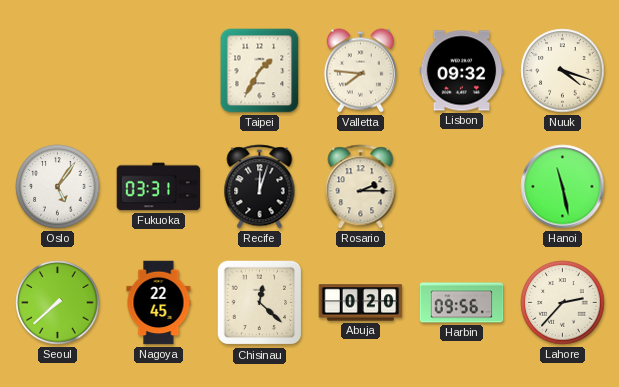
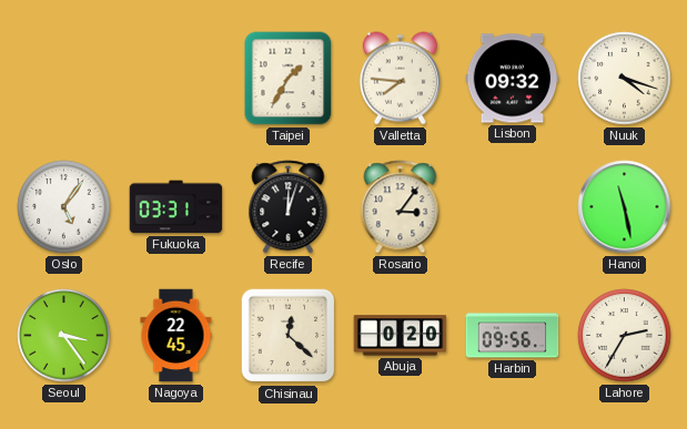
Rosario: 2:15 -> 3:06
Seoul: 7:38 -> 3:24
Lahore: 2:37 -> 2:35
